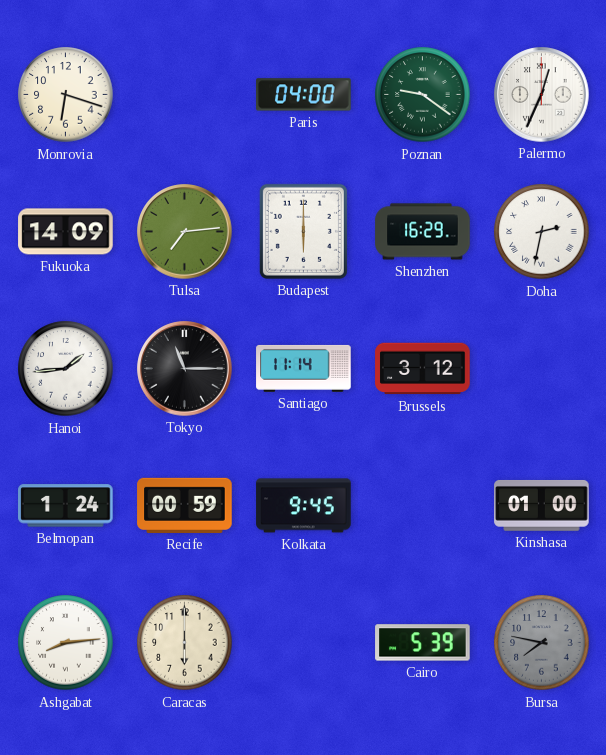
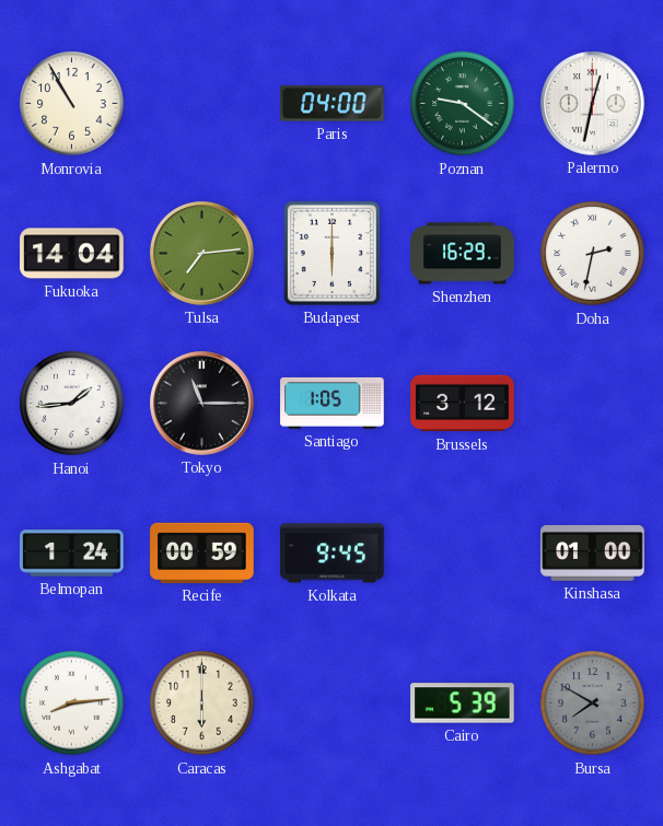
Monrovia: 6:18 -> 10:55
Palermo: 12:34 -> 12:32
Fukuoka: 14:09 -> 14:04
Santiago: 11:14 -> 1:05
Bursa: 7:47 -> 7:50
